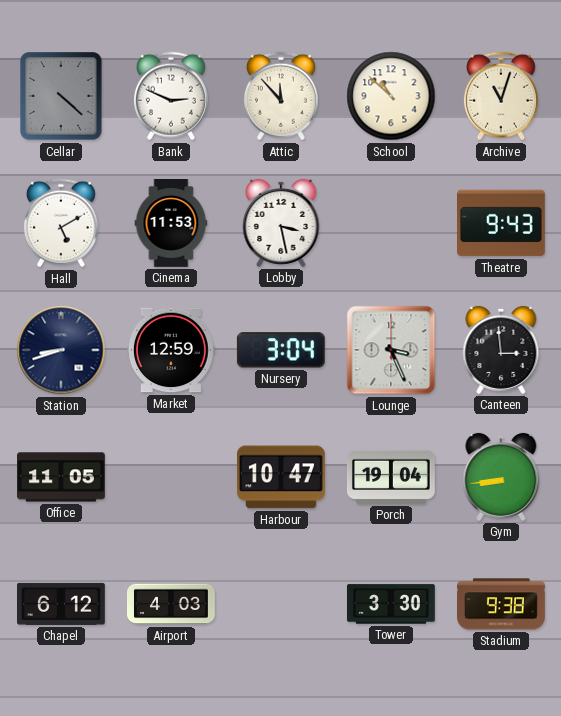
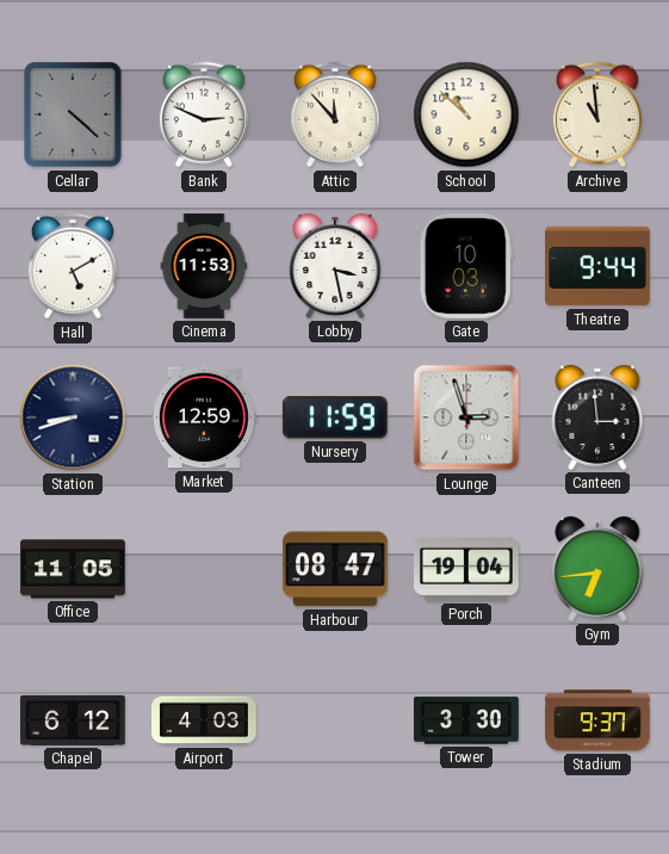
Archive: 11:03 -> 10:59
Gate: none -> 10:03
Theatre: 9:43 -> 9:44
Nursery: 3:04 -> 11:59
Lounge: 3:26 -> 2:57
Harbour: 10:47 -> 08:47
Gym: 8:44 -> 6:44
Stadium: 9:38 -> 9:37
